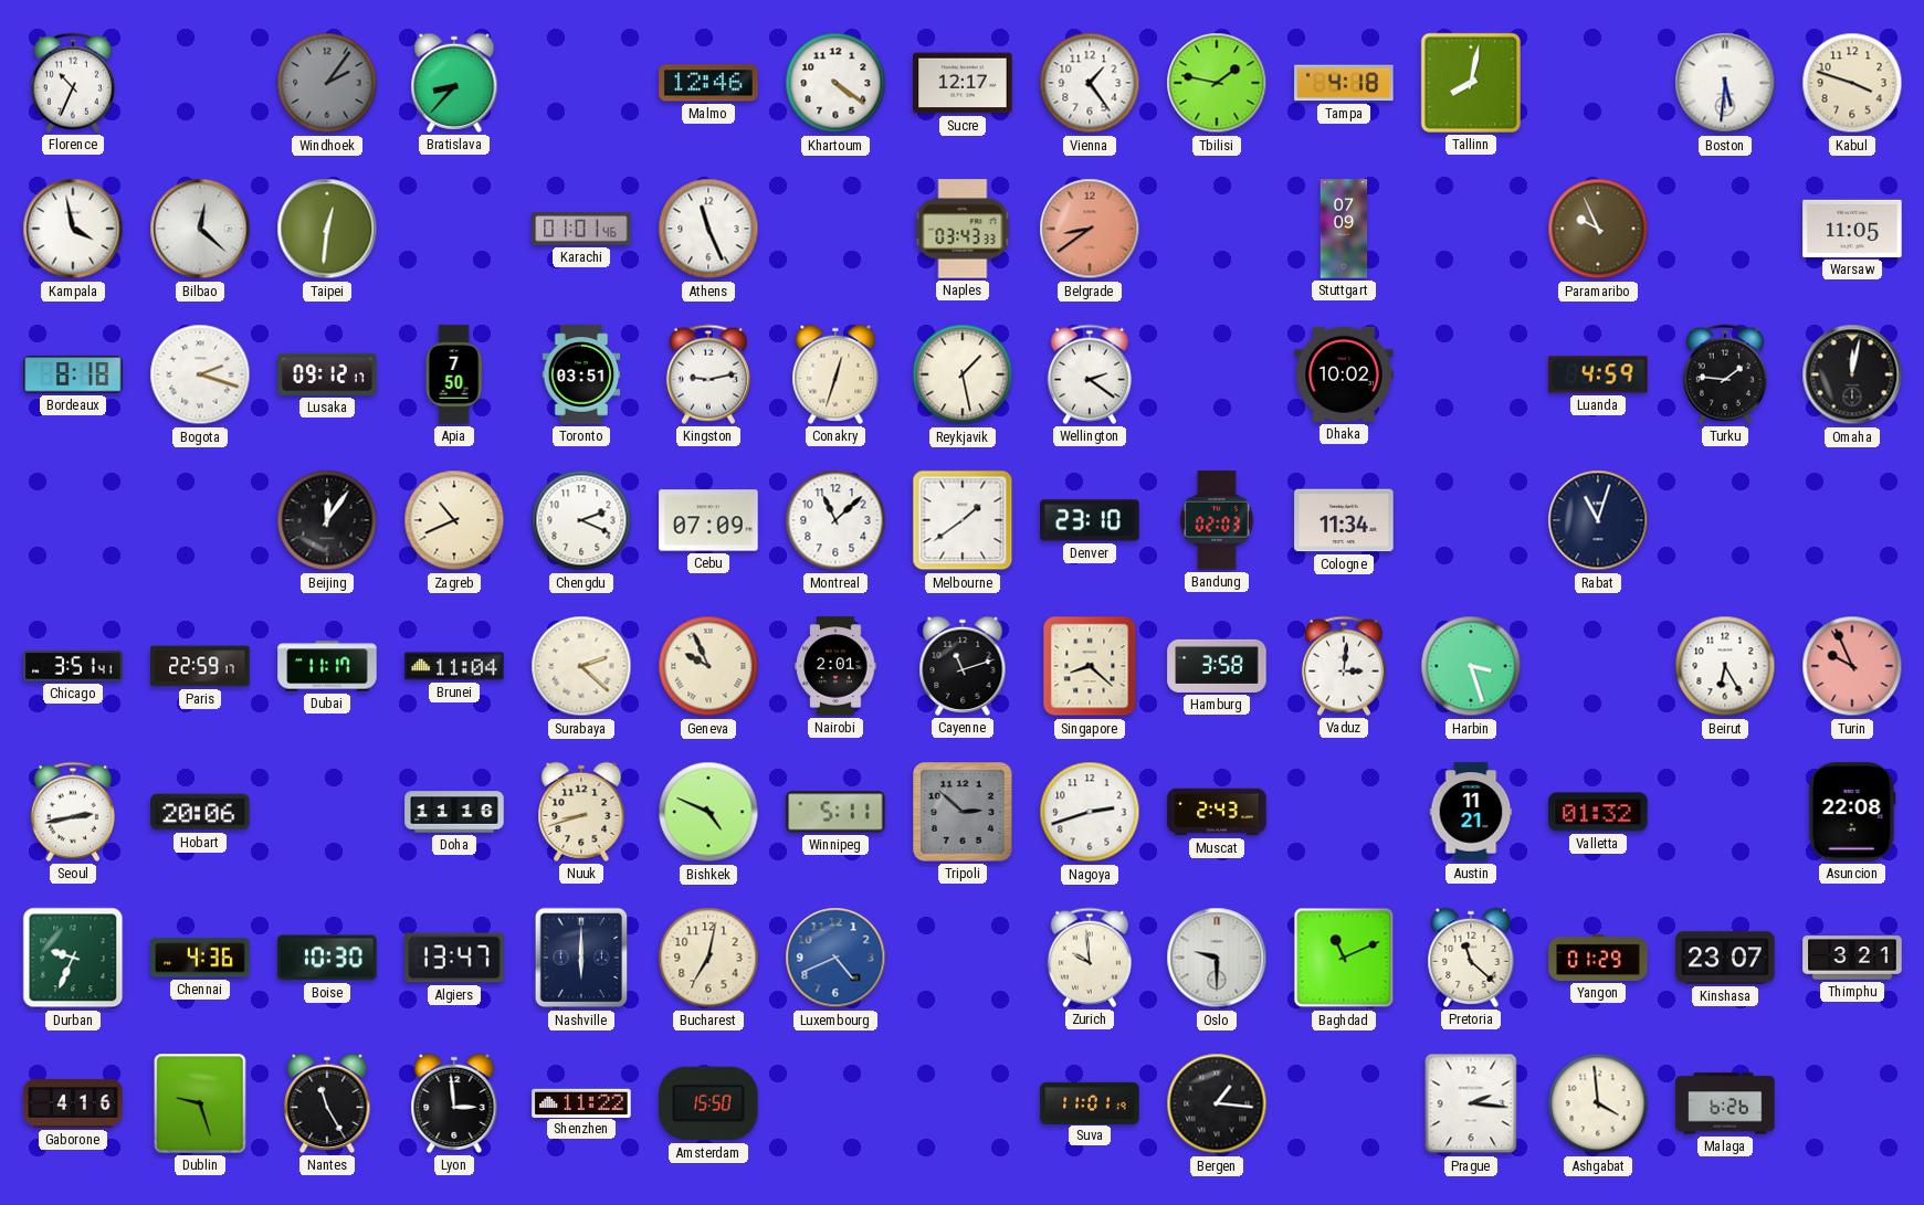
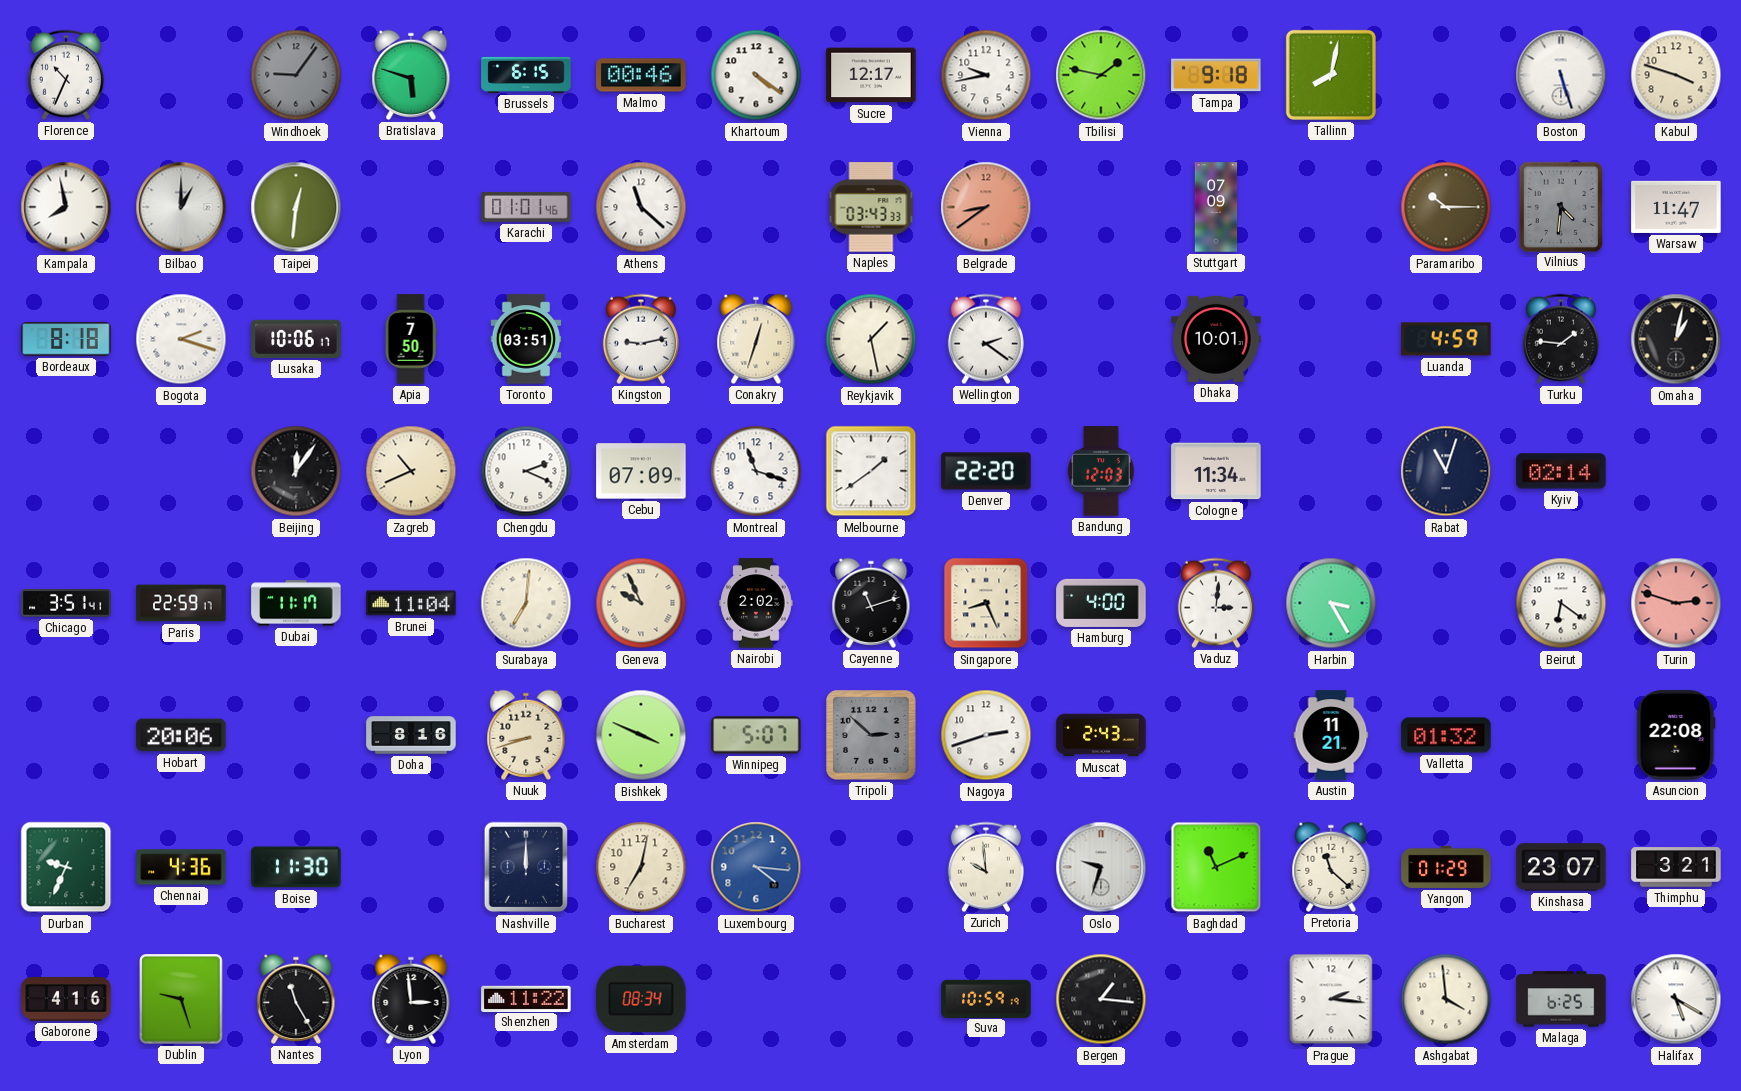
Windhoek: 2:06 -> 9:06
Bratislava: 8:37 -> 5:48
Brussels: none -> 6:15
Malmo: 12:46 -> 00:46
Vienna: 1:24 -> 9:43
Tampa: 4:18 -> 9:18
Boston: 5:31 -> 5:27
Kampala: 3:58 -> 7:58
Bilbao: 12:22 -> 1:00
Athens: 11:26 -> 11:22
Paramaribo: 9:56 -> 10:15
Vilnius: none -> 4:31
Warsaw: 11:05 -> 11:47
Lusaka: 09:12 -> 10:06
Dhaka: 10:02 -> 10:01
Omaha: 12:02 -> 1:02
Montreal: 11:08 -> 11:18
Denver: 23:10 -> 22:20
Bandung: 02:03 -> 12:03
Kyiv: none -> 02:14
Surabaya: 2:22 -> 7:01
Nairobi: 2:01 -> 2:02
Singapore: 8:22 -> 8:26
Hamburg: 3:58 -> 4:00
Harbin: 3:27 -> 3:25
Beirut: 6:25 -> 6:21
Turin: 9:56 -> 2:48
Seoul: 2:43 -> none
Doha: 11:16 -> 8:16
Bishkek: 4:49 -> 3:49
Winnipeg: 5:11 -> 5:07
Boise: 10:30 -> 11:30
Algiers: 13:47 -> none
Nashville: 6:00 -> 12:00
Luxembourg: 4:41 -> 4:16
Oslo: 9:30 -> 9:33
Amsterdam: 15:50 -> 08:34
Suva: 11:01 -> 10:59
Malaga: 6:26 -> 6:25
Halifax: none -> 5:20
